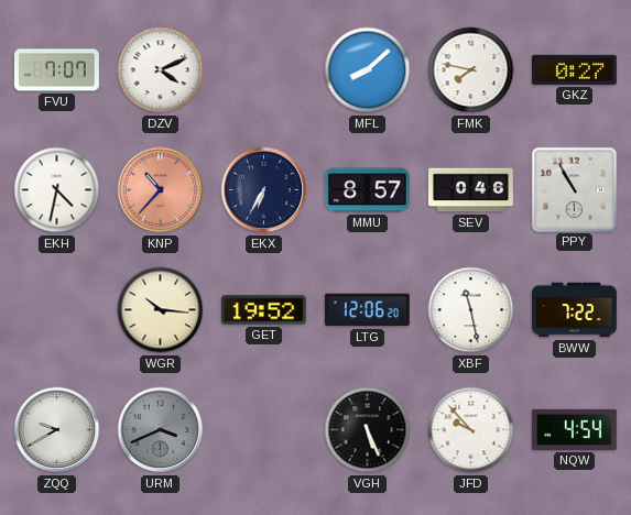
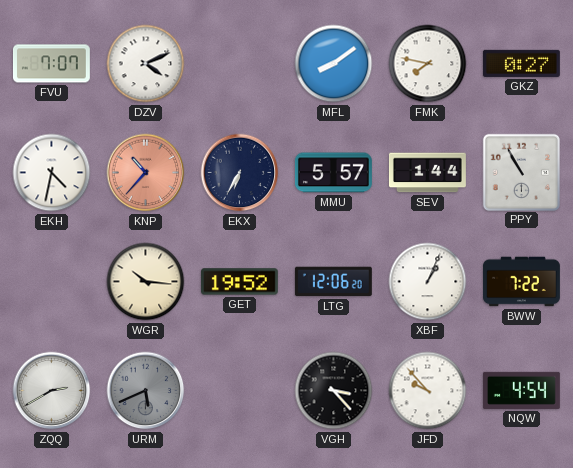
MFL: 8:08 -> 8:09
MMU: 8:57 -> 5:57
SEV: 0:46 -> 1:44
XBF: 11:28 -> 1:04
ZQQ: 9:40 -> 2:40
URM: 3:41 -> 5:41
VGH: 5:26 -> 3:23
